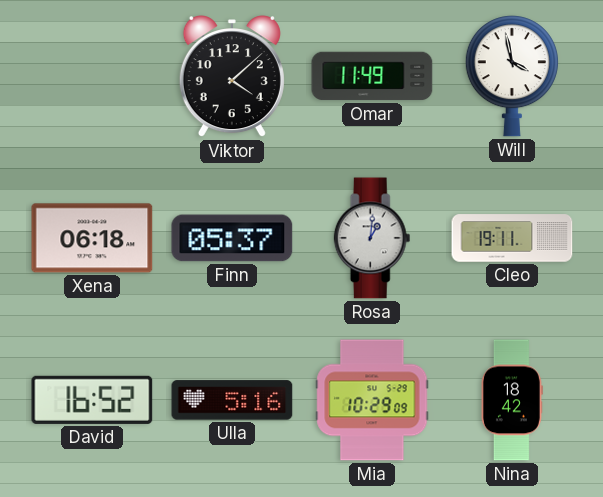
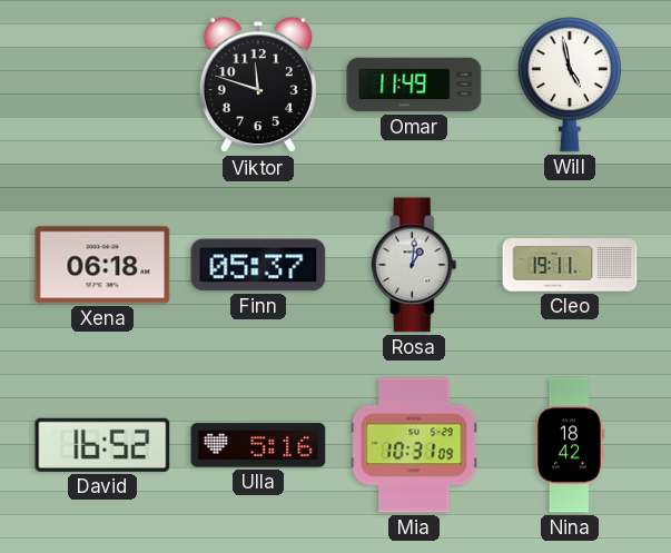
Viktor: 4:08 -> 11:48
Will: 3:58 -> 4:58
Mia: 10:29 -> 10:31
